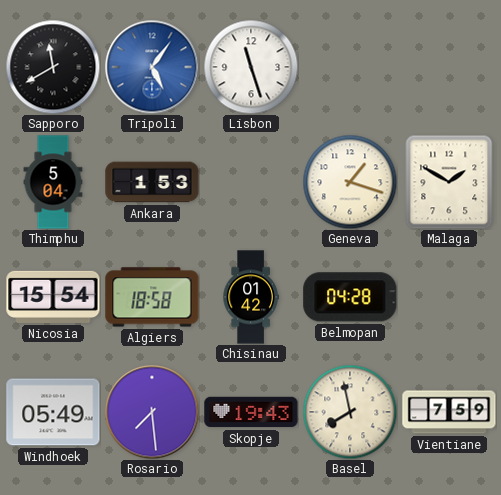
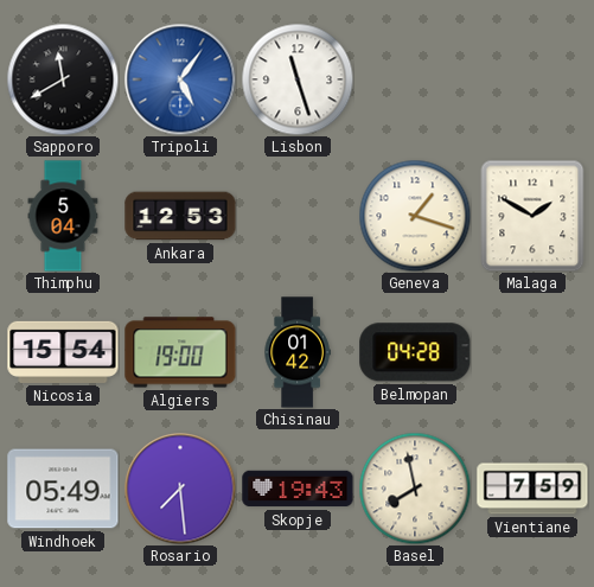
Ankara: 1:53 -> 12:53
Algiers: 18:58 -> 19:00
